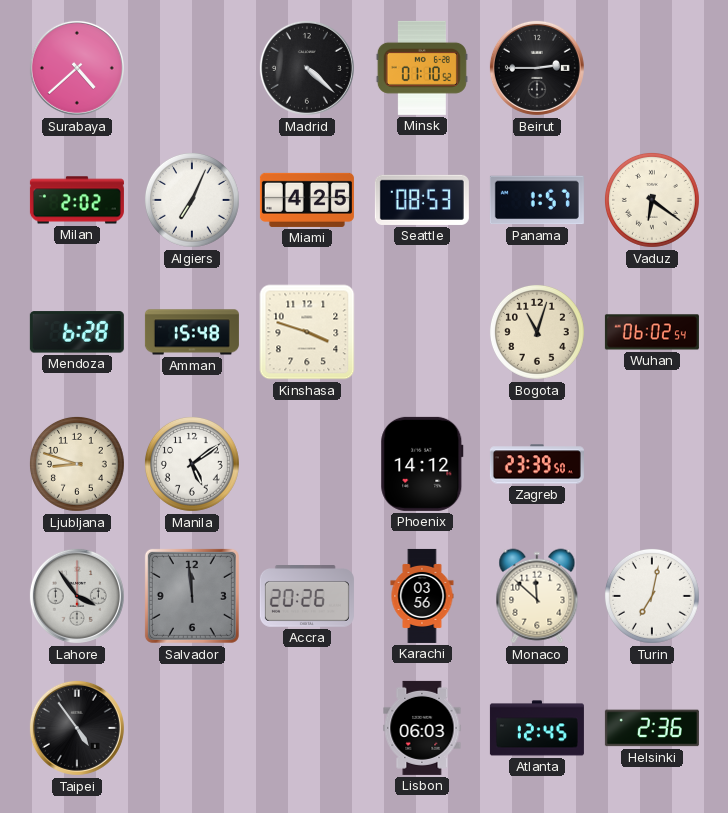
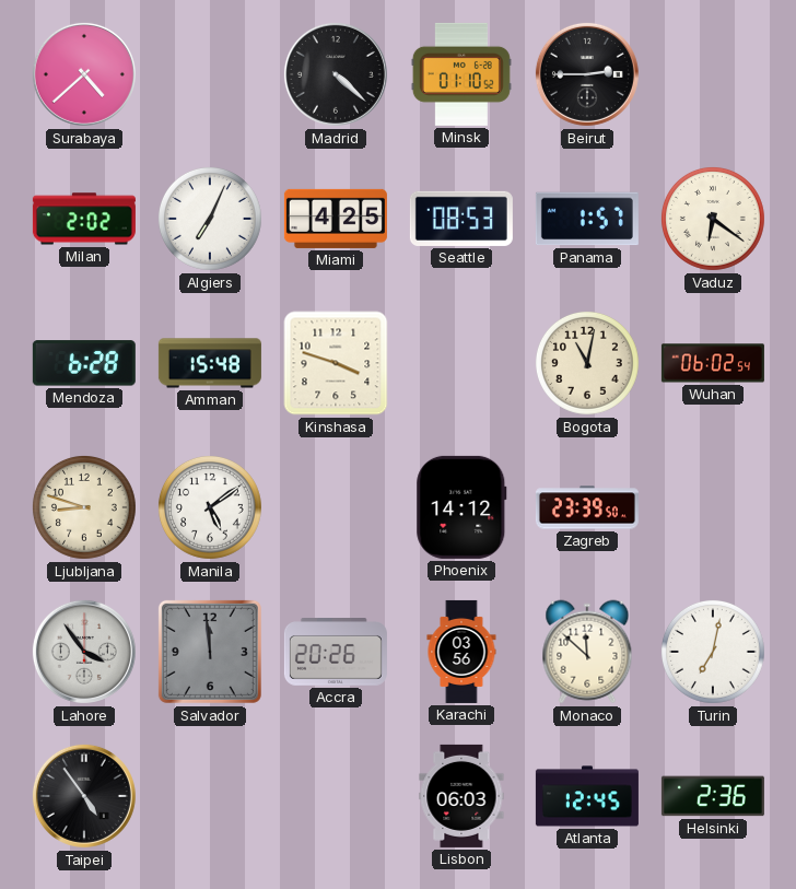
Bogota: 11:03 -> 11:02
